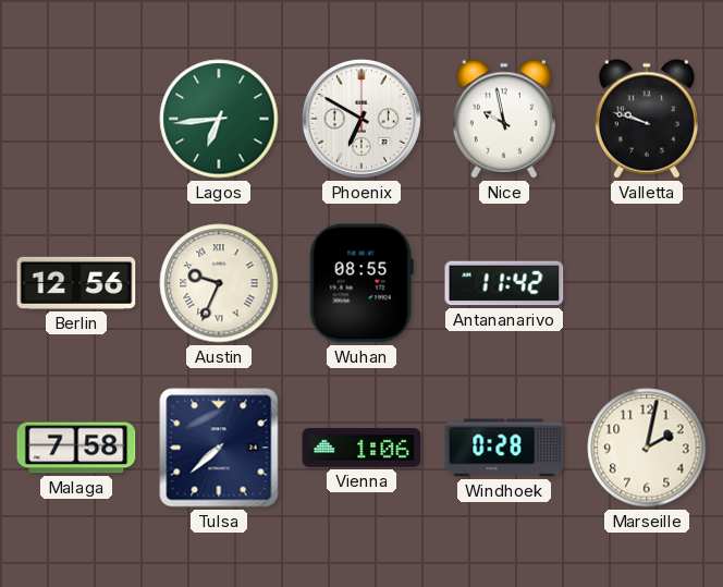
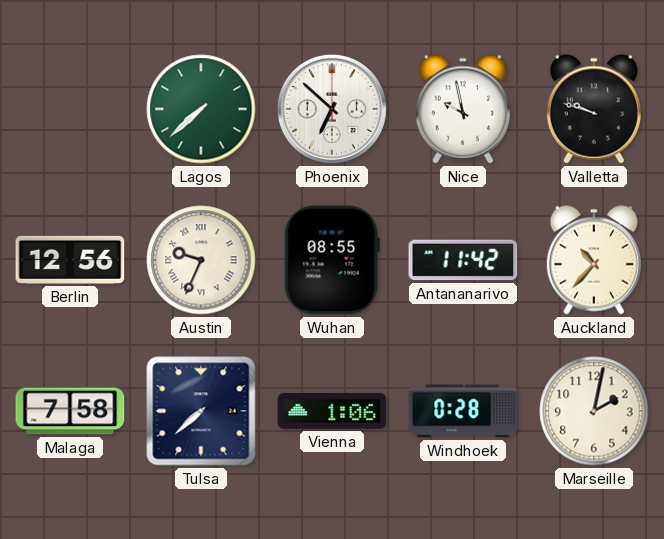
Lagos: 6:44 -> 7:38
Phoenix: 6:50 -> 6:52
Auckland: none -> 10:37
